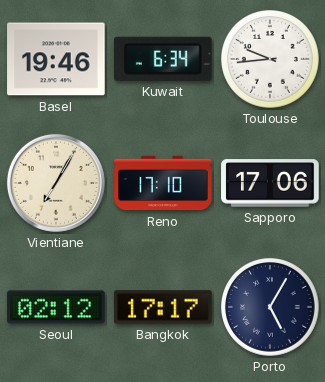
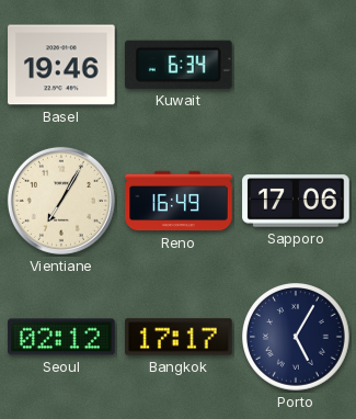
Toulouse: 9:44 -> none
Reno: 17:10 -> 16:49
